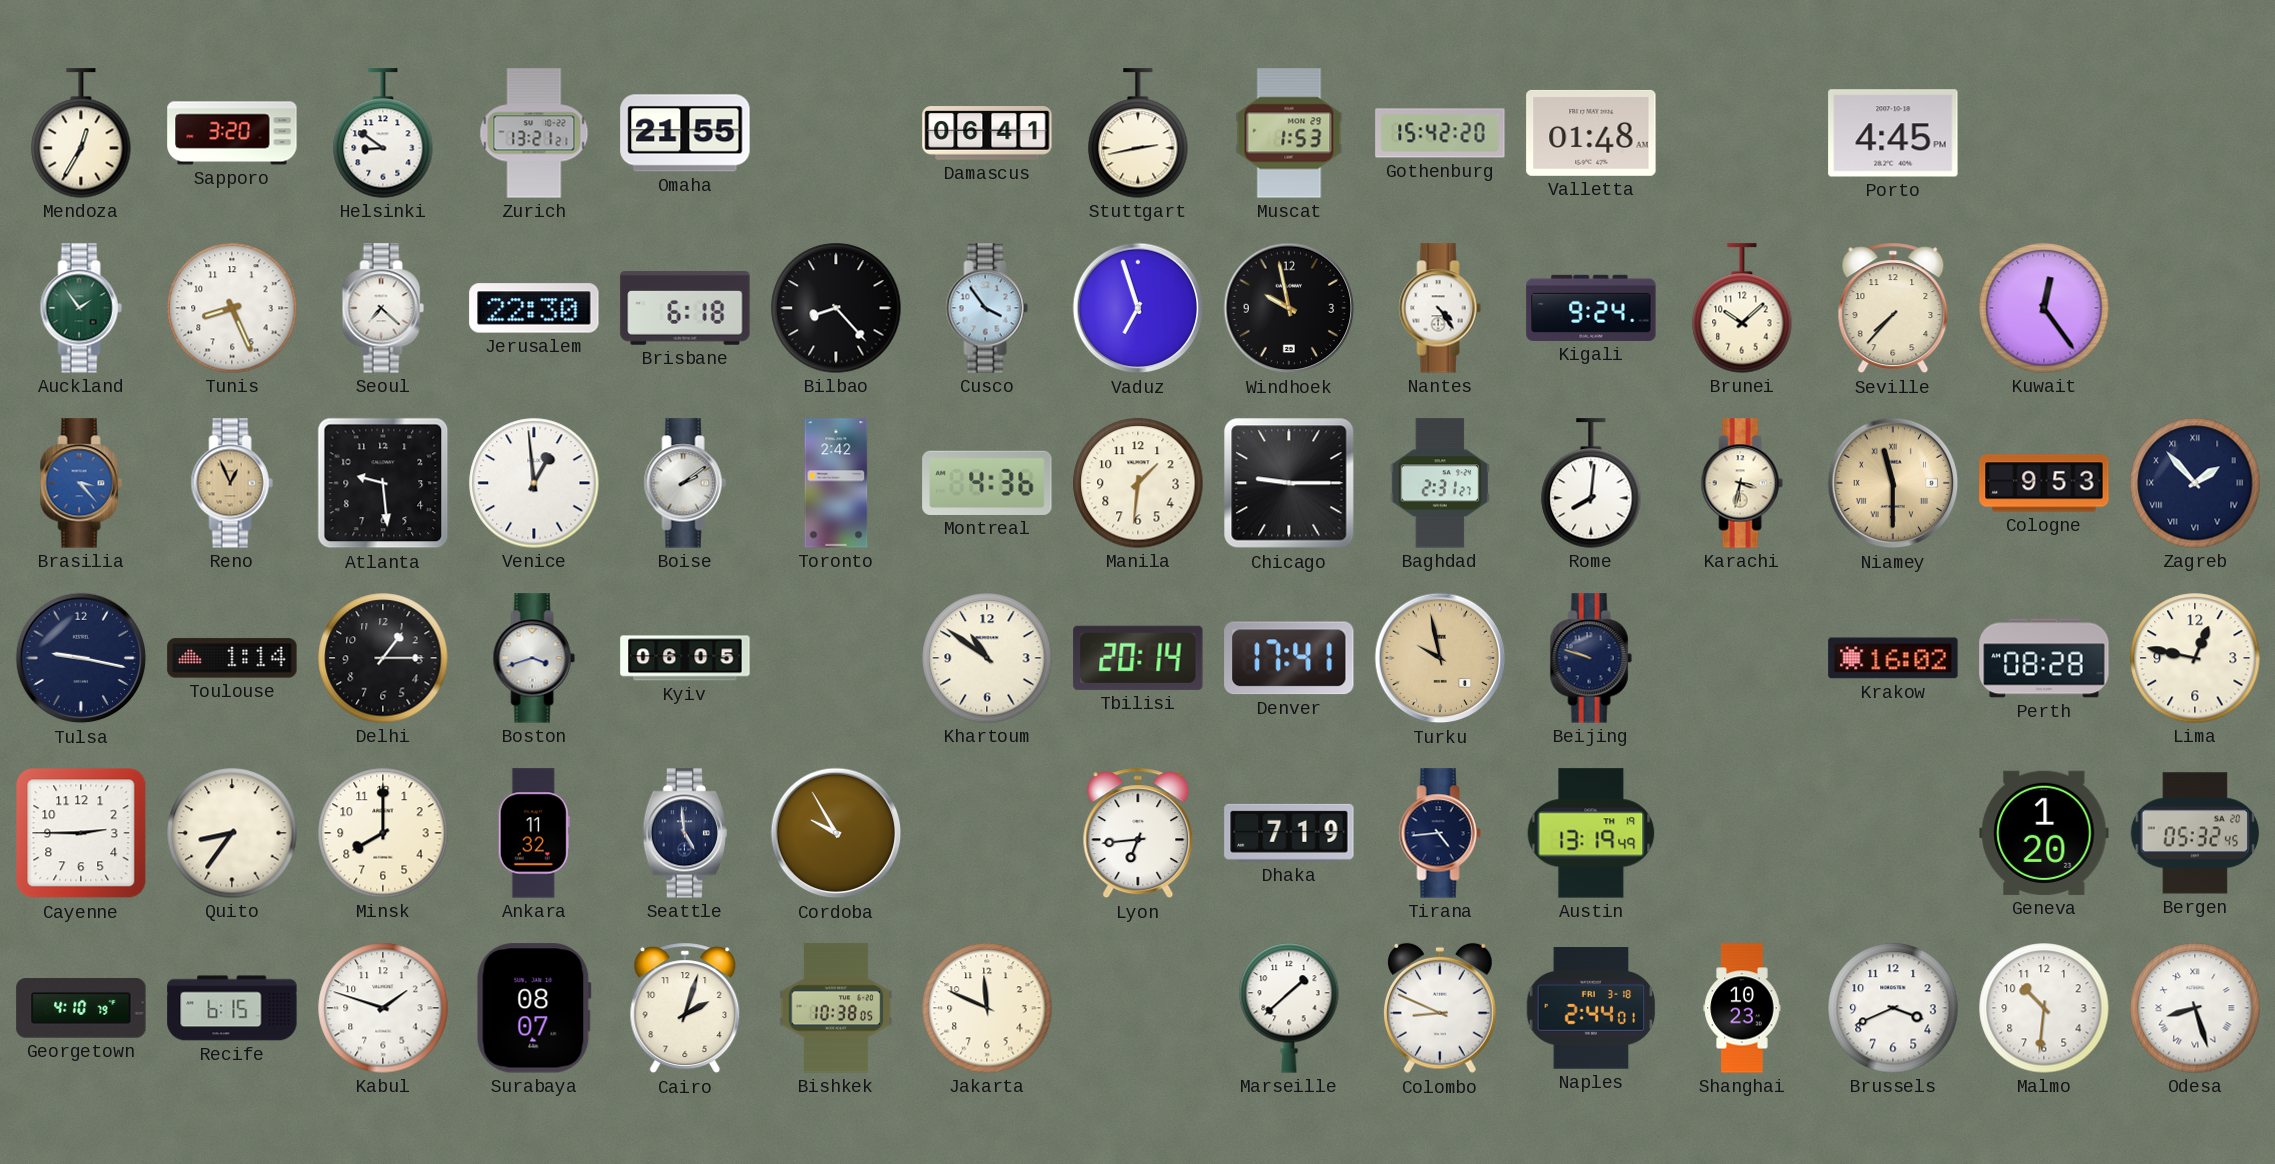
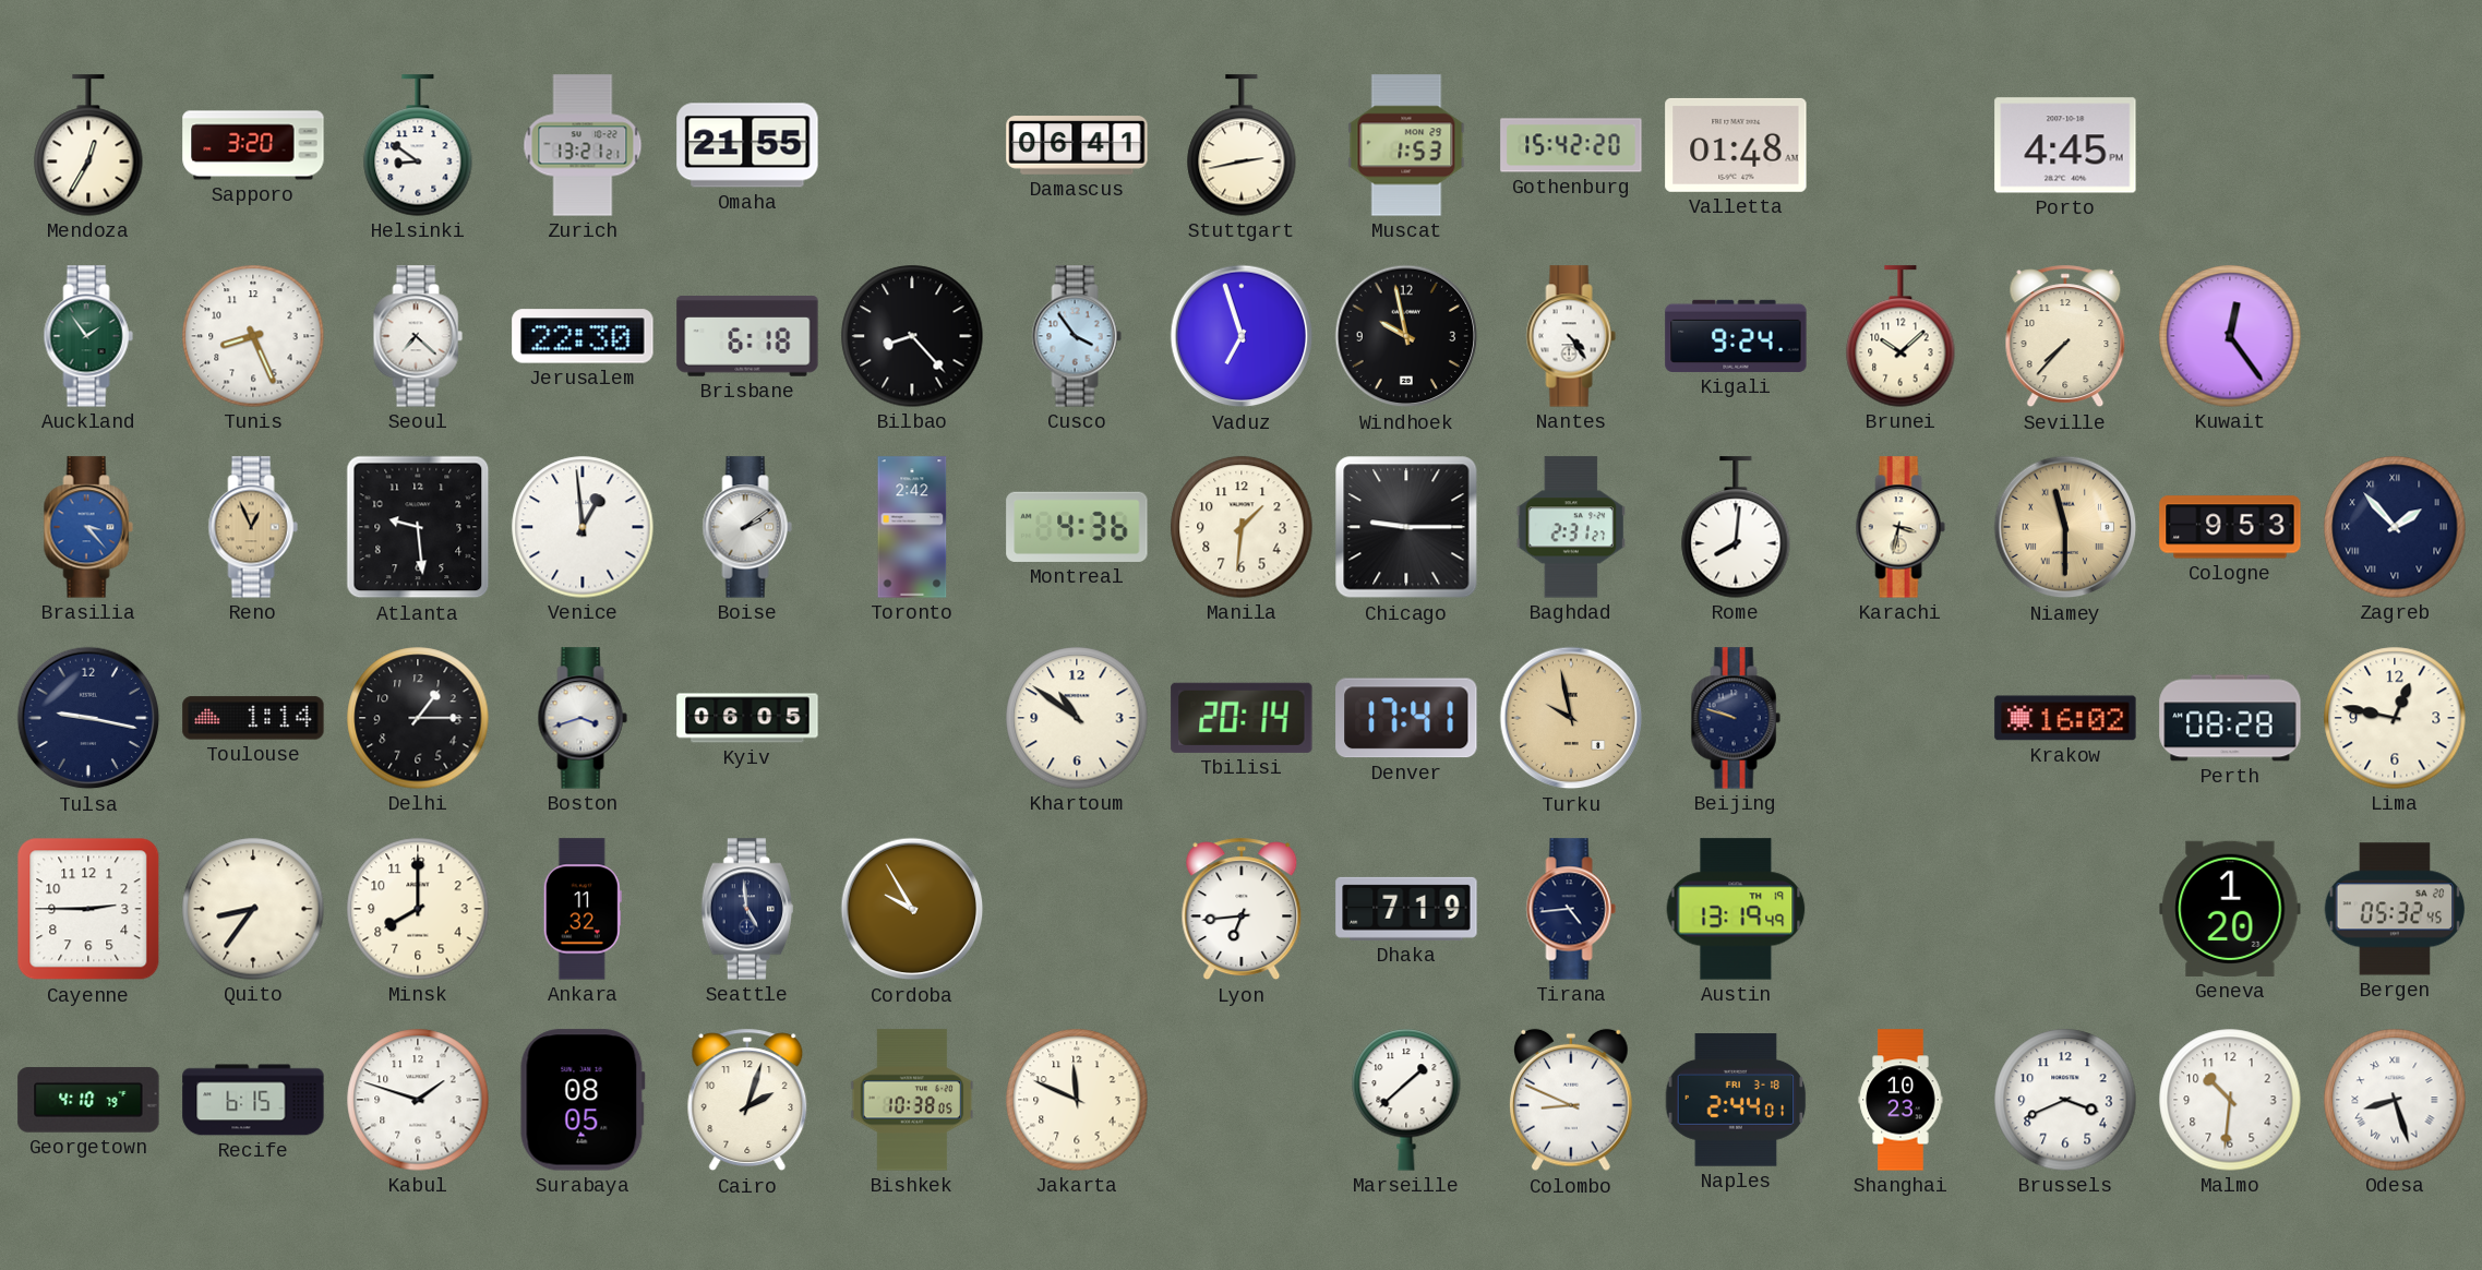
Surabaya: 08:07 -> 08:05
